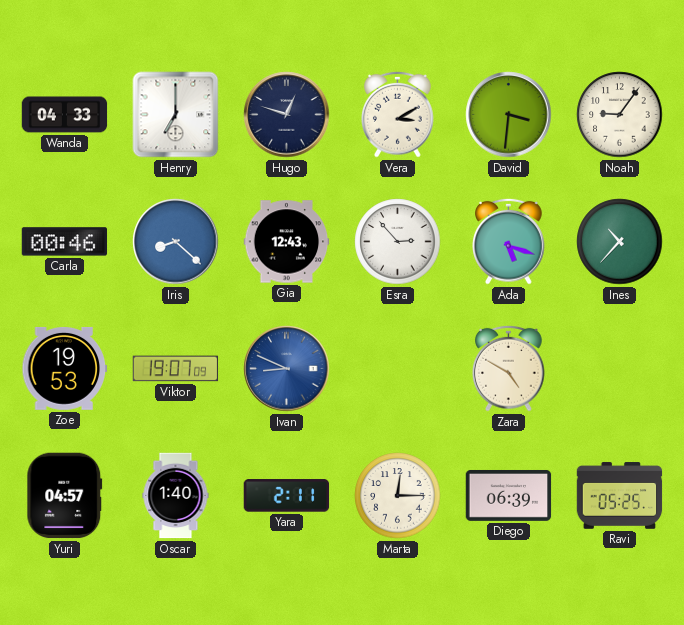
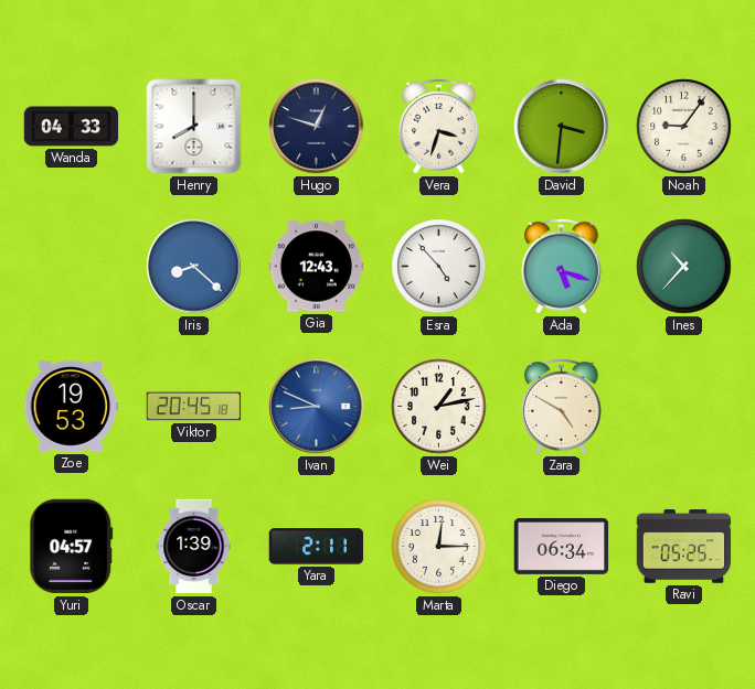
Henry: 7:00 -> 8:00
Vera: 3:10 -> 3:33
Carla: 00:46 -> none
Esra: 2:53 -> 4:53
Viktor: 19:07 -> 20:45
Wei: none -> 1:13
Oscar: 1:40 -> 1:39
Diego: 06:39 -> 06:34
